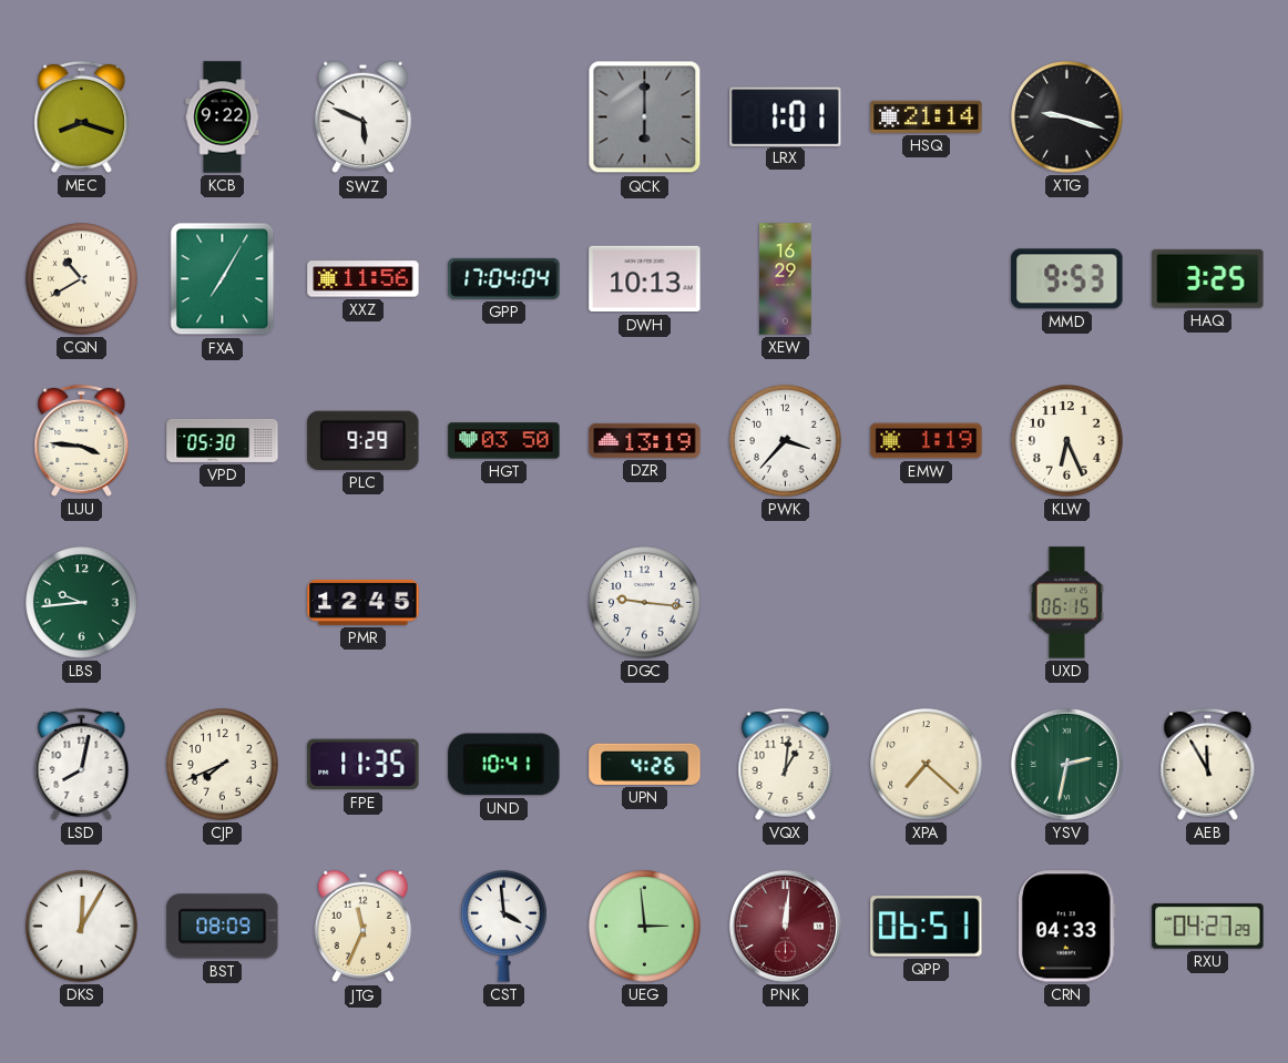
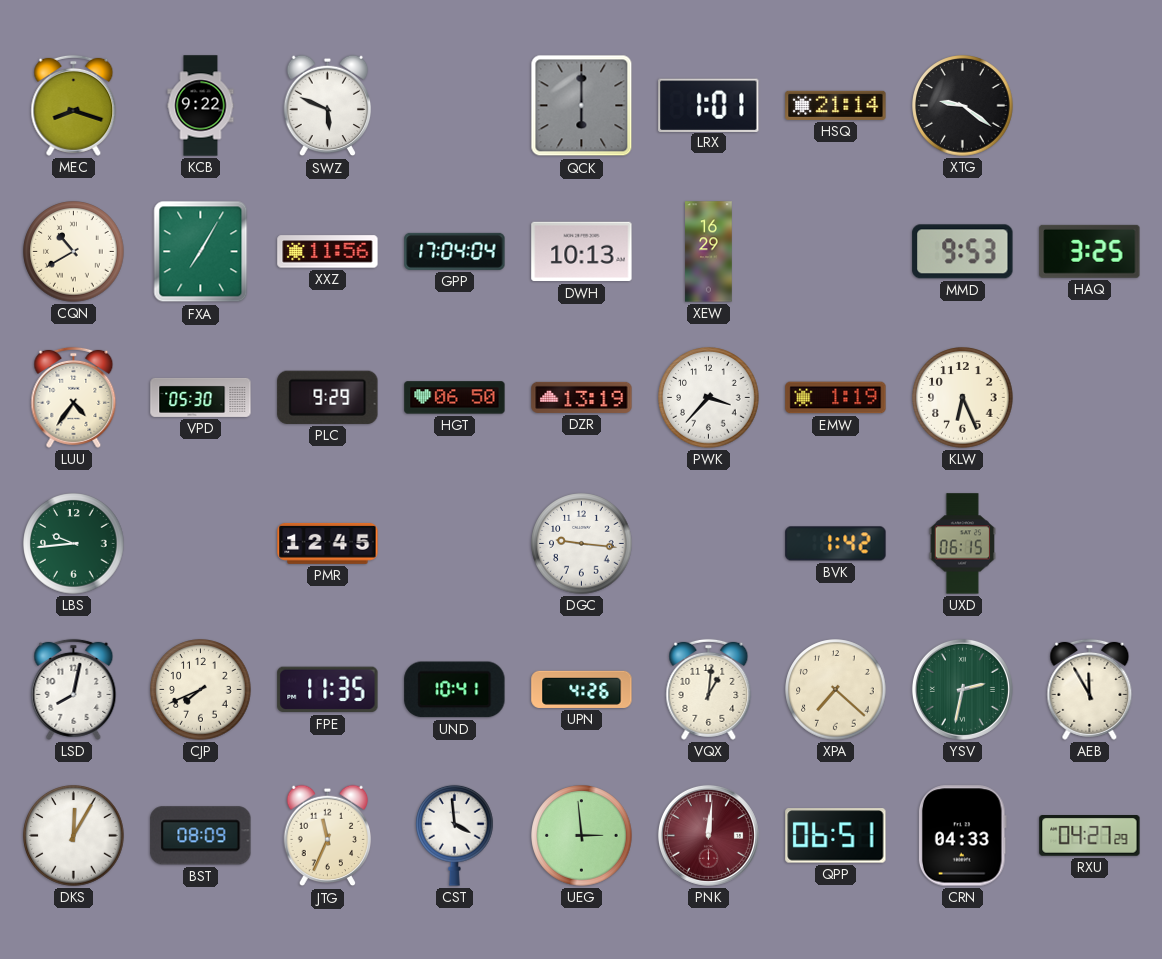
XTG: 9:18 -> 9:21
LUU: 3:46 -> 4:36
HGT: 03:50 -> 06:50
BVK: none -> 1:42
